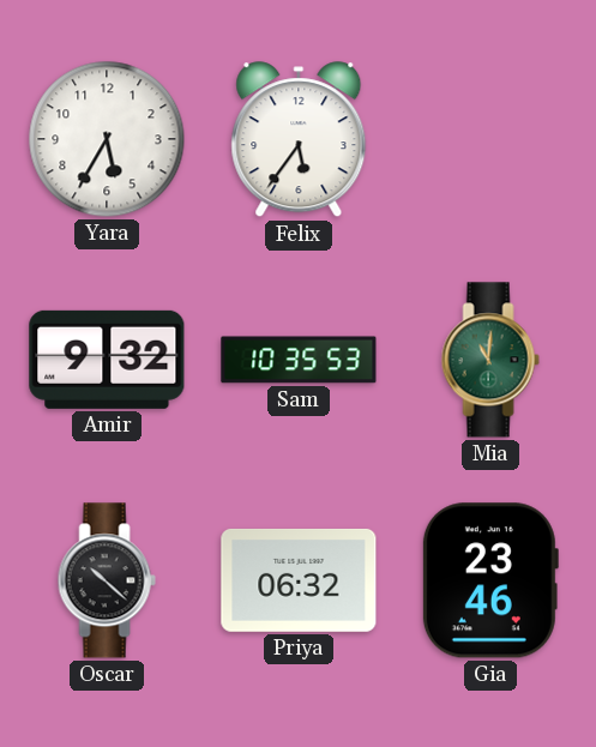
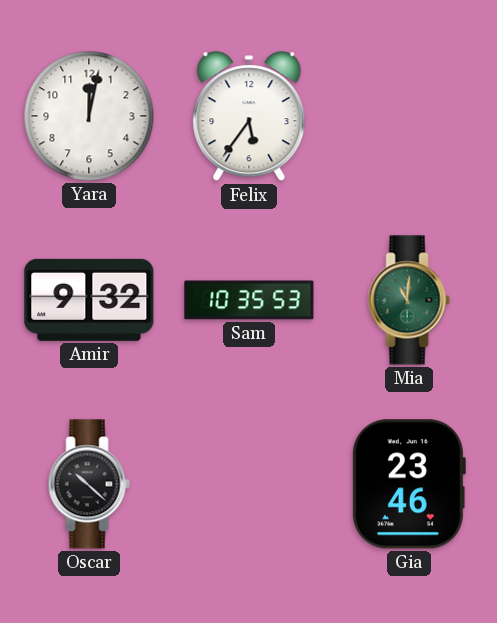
Yara: 5:35 -> 12:02
Priya: 06:32 -> none
